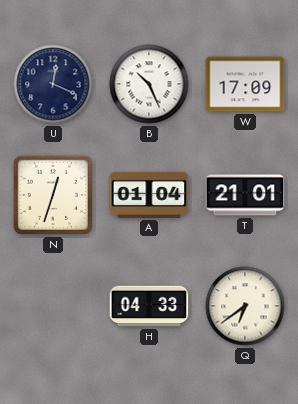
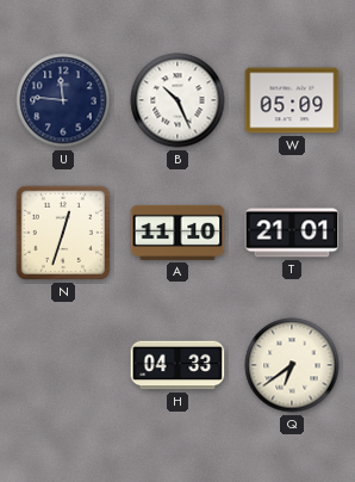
U: 12:19 -> 11:46
W: 17:09 -> 05:09
A: 01:04 -> 11:10
